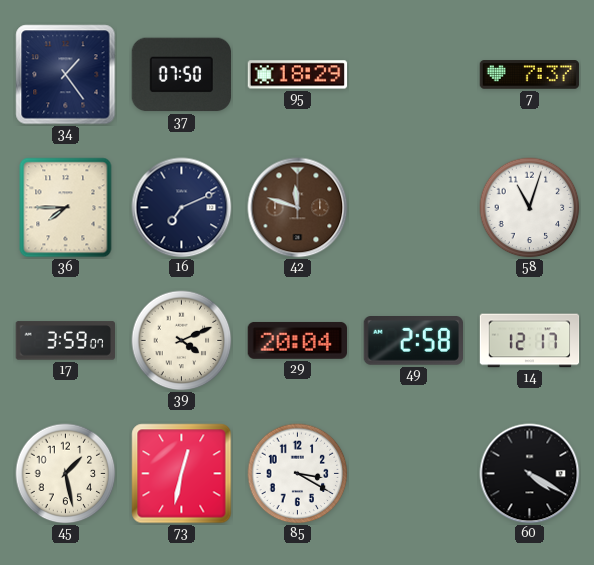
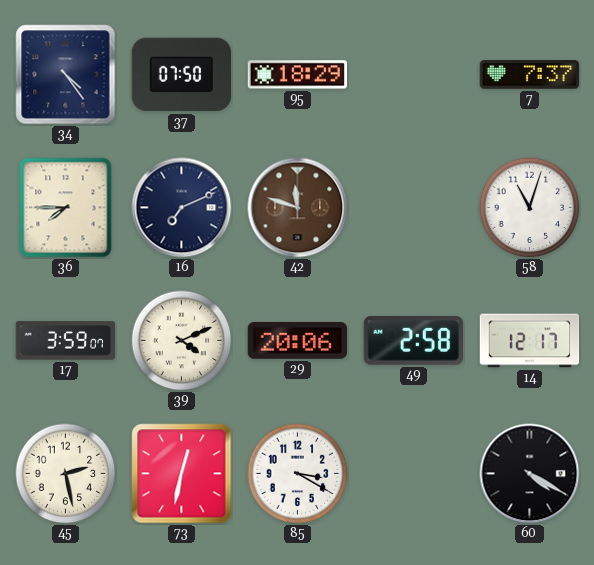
34: 1:24 -> 4:24
29: 20:04 -> 20:06
45: 1:28 -> 2:28
